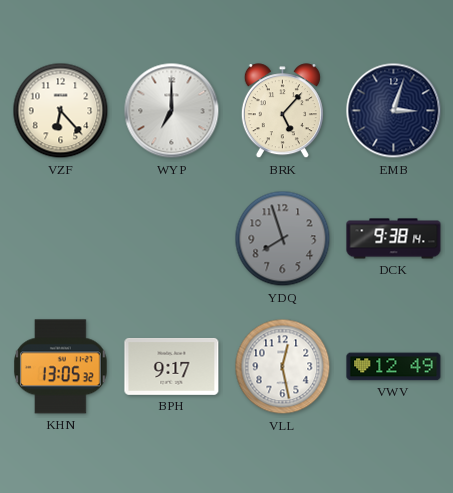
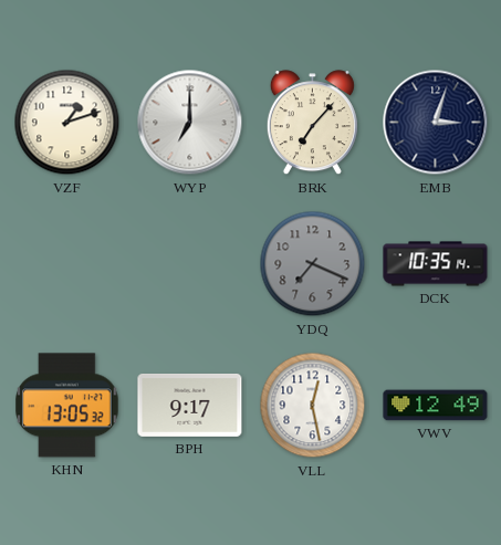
VZF: 6:23 -> 1:12
BRK: 5:07 -> 7:07
YDQ: 7:57 -> 7:19
DCK: 9:38 -> 10:35
